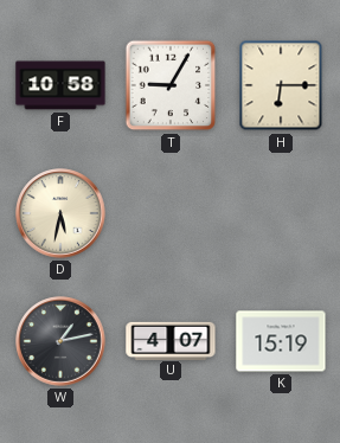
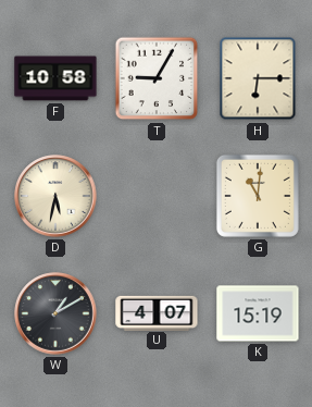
G: none -> 11:01
W: 1:13 -> 1:10
